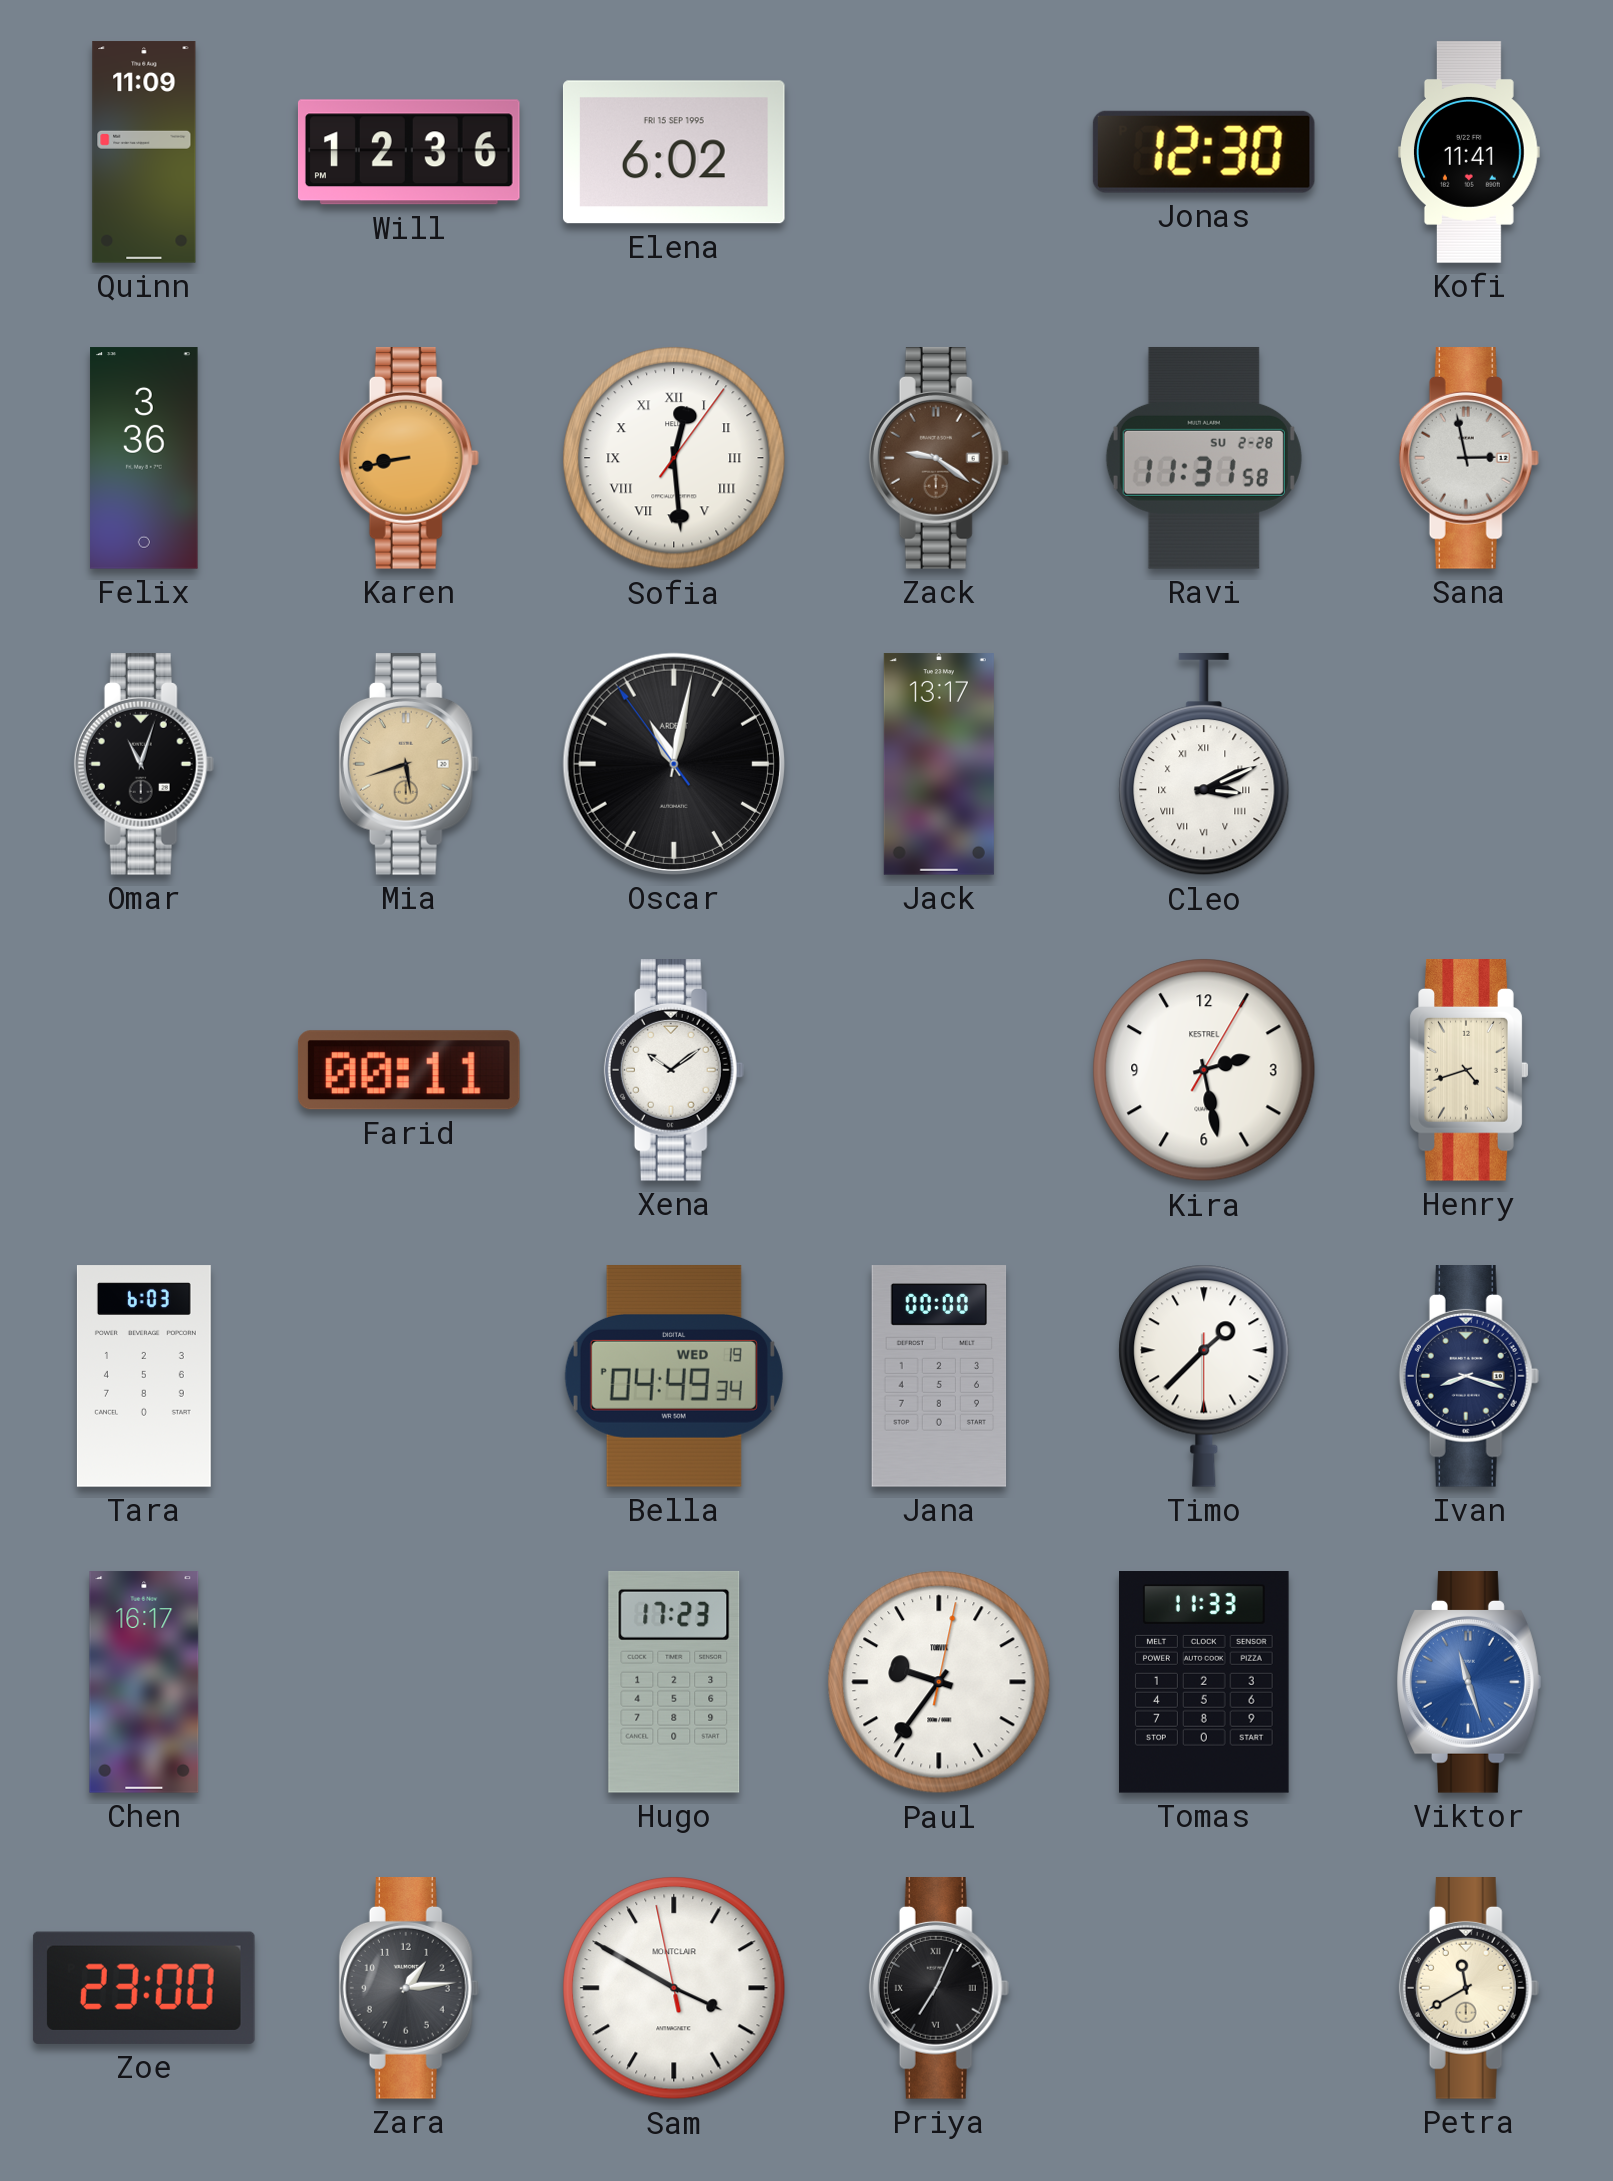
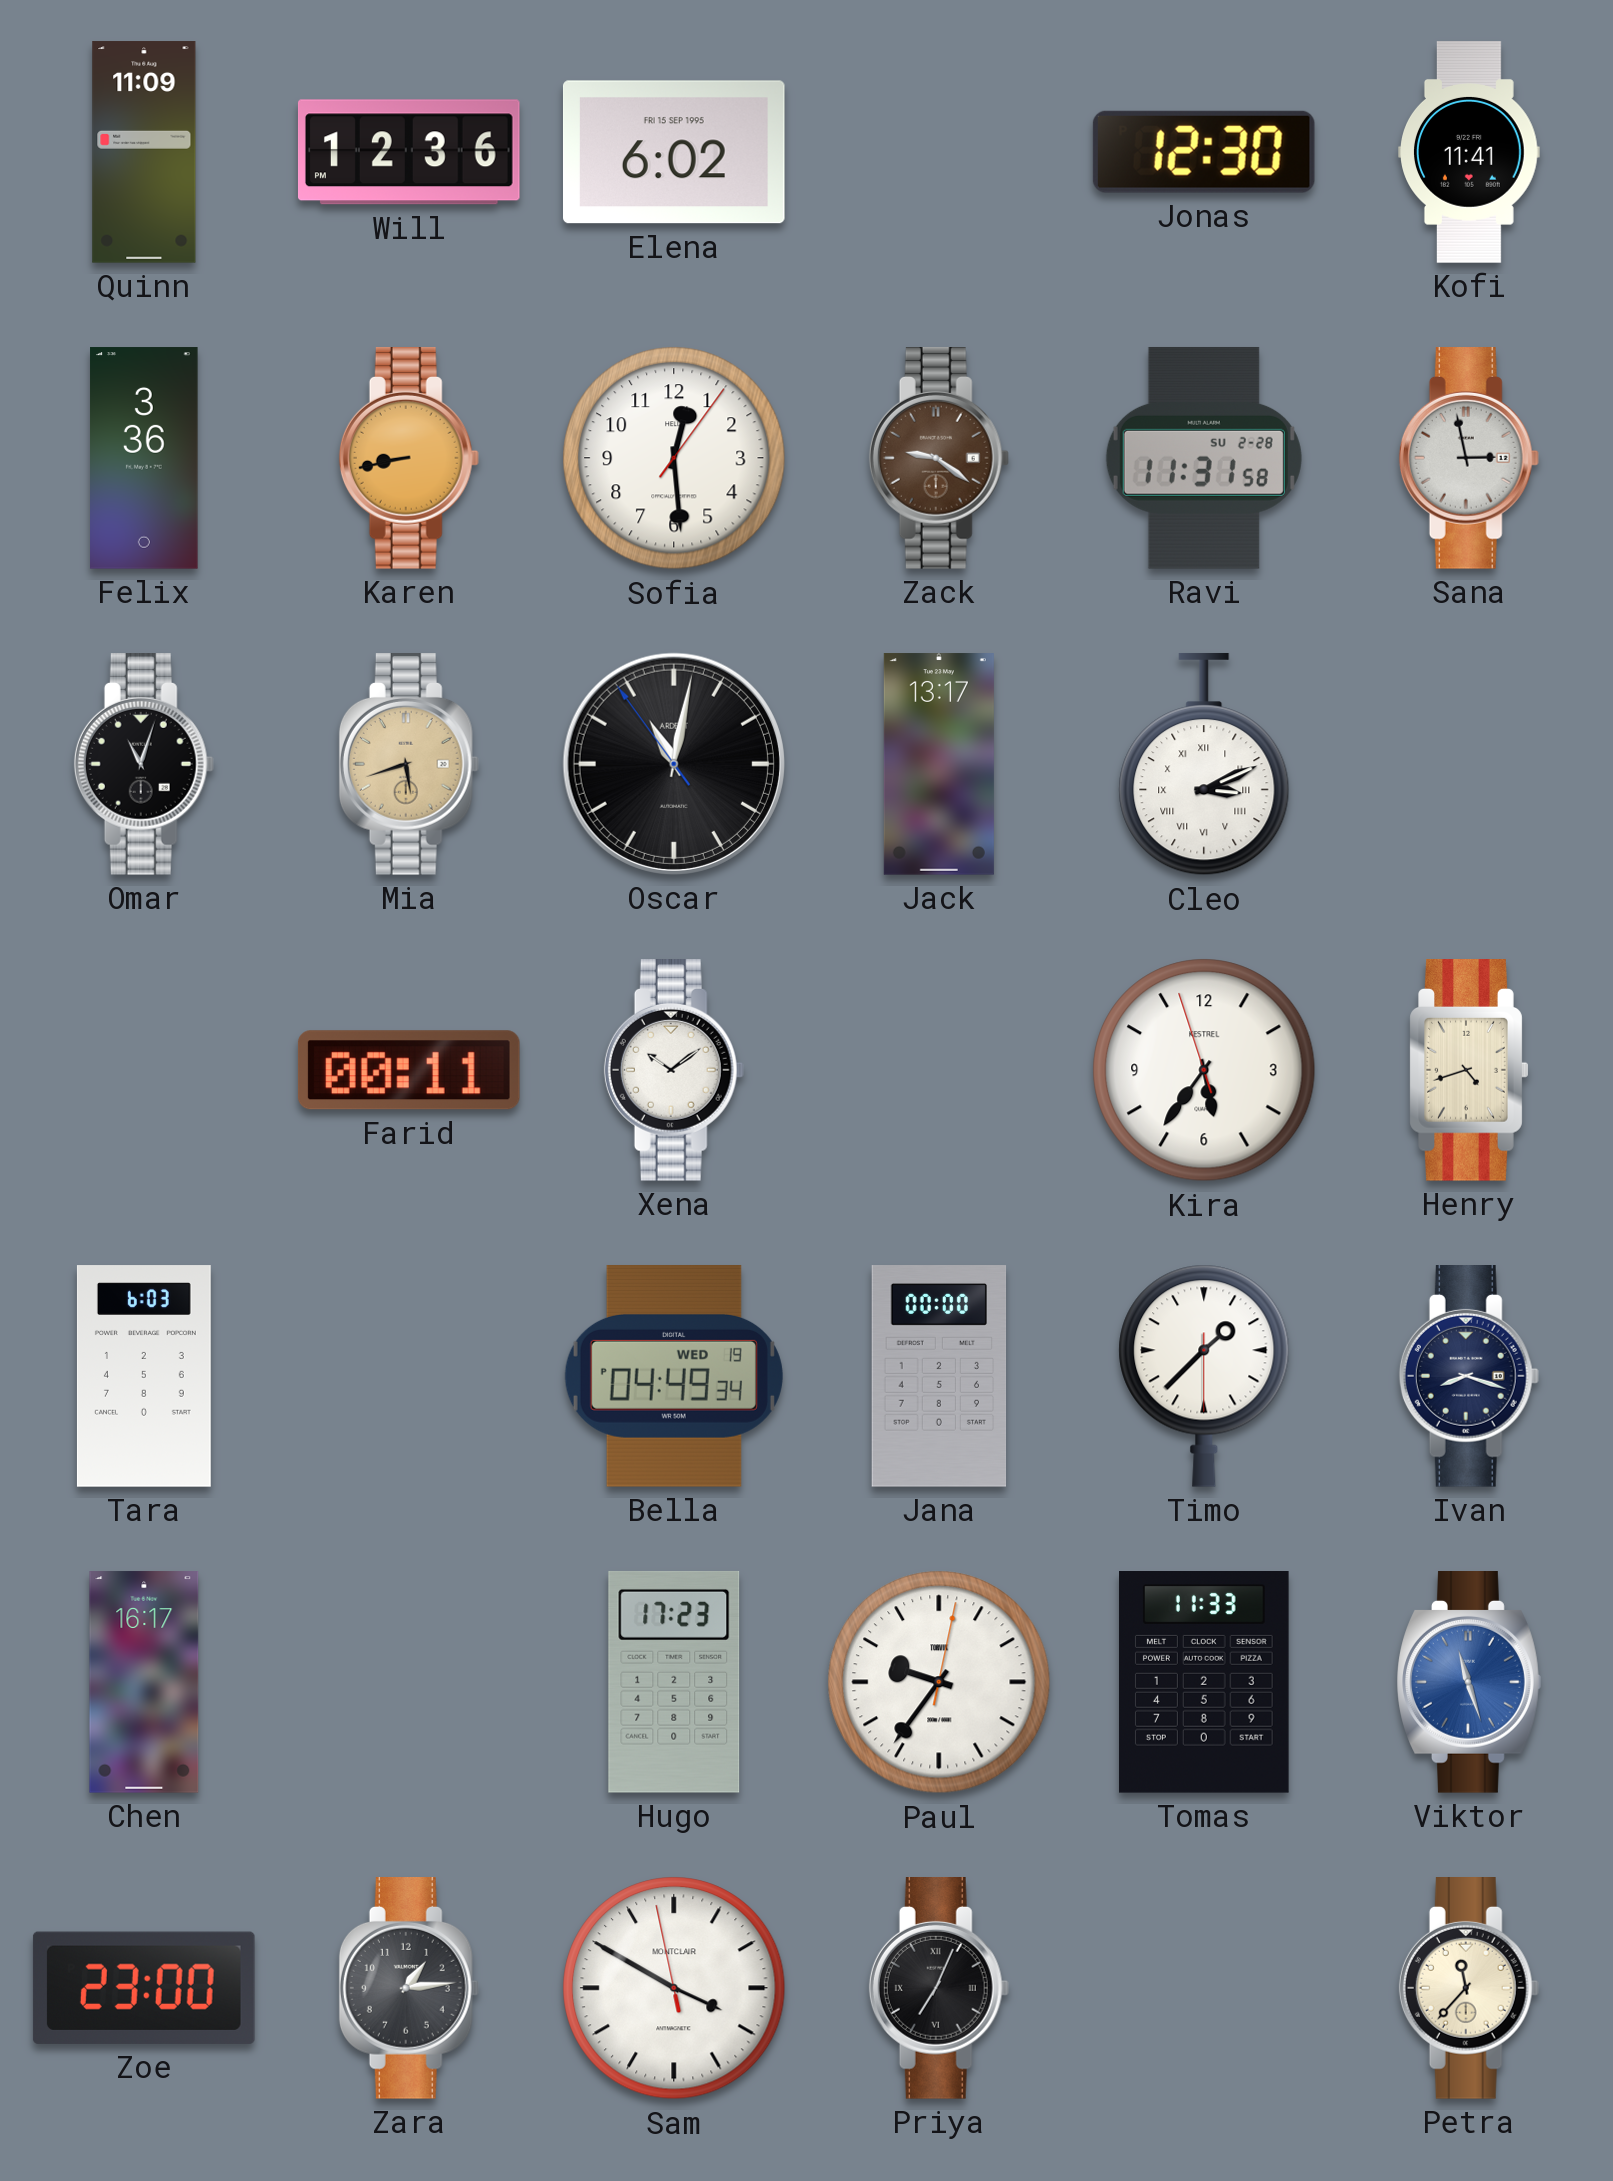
Sofia numerals: Roman -> Arabic
Kira: 2:28 -> 5:35
Petra: 11:40 -> 11:37
